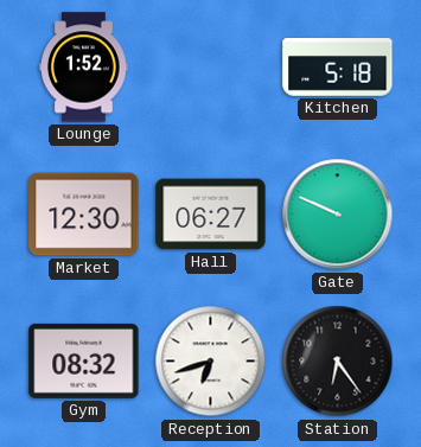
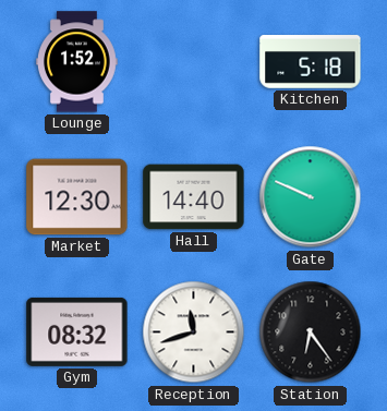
Hall: 06:27 -> 14:40
Reception: 6:42 -> 11:42
